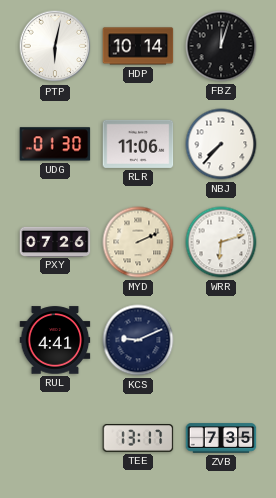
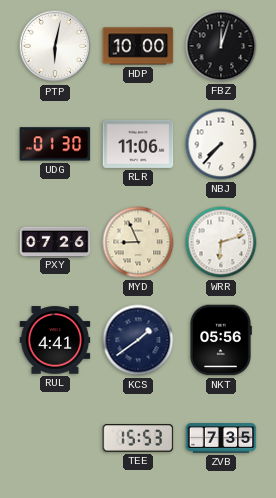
HDP: 10:14 -> 10:00
MYD: 2:11 -> 8:56
KCS: 9:11 -> 1:39
NKT: none -> 05:56
TEE: 13:17 -> 15:53
